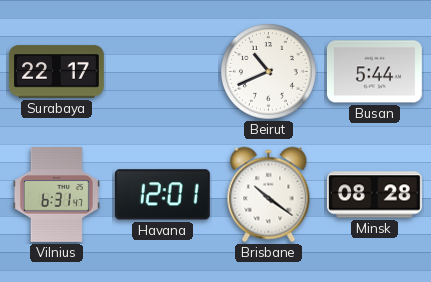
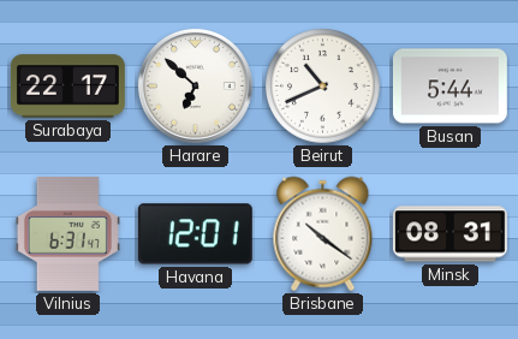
Harare: none -> 6:52
Minsk: 08:28 -> 08:31
